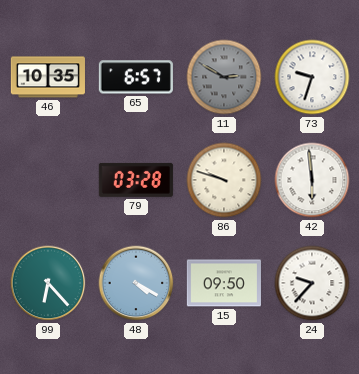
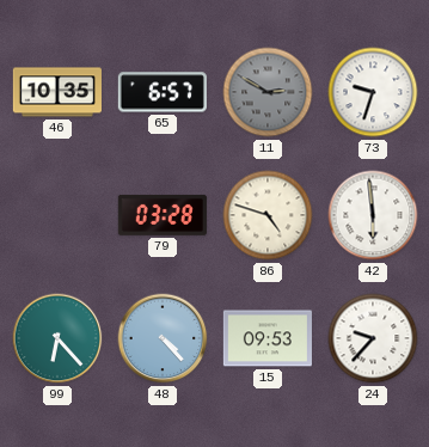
86: 9:48 -> 4:48
48: 4:20 -> 4:23
15: 09:50 -> 09:53
